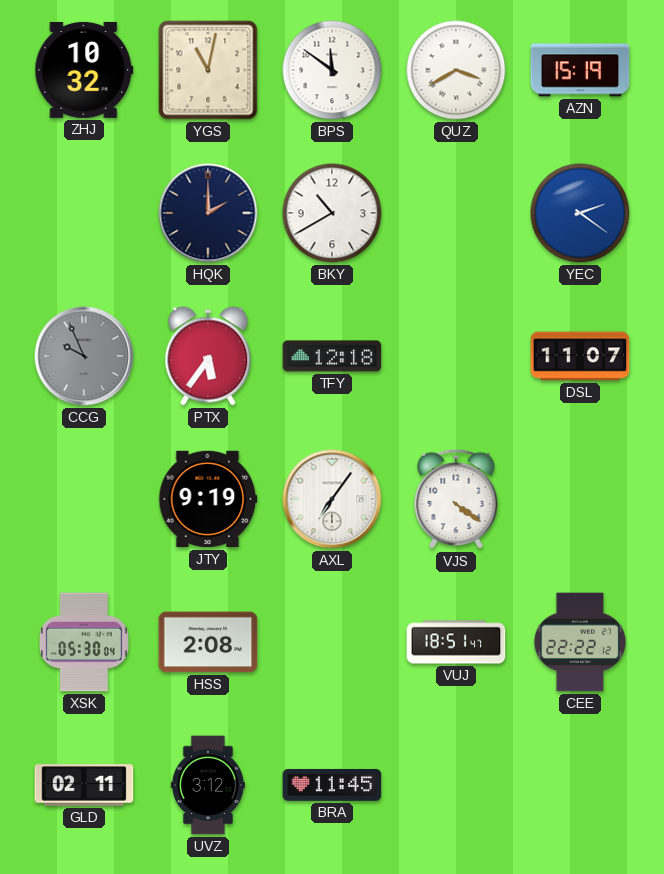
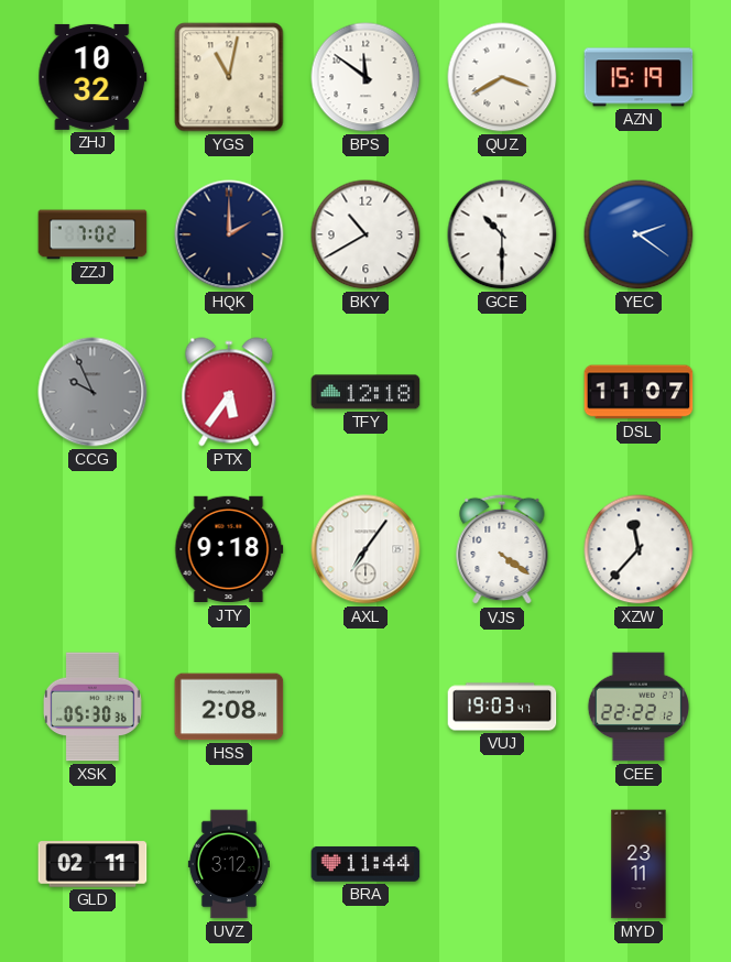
ZZJ: none -> 7:02
GCE: none -> 10:30
JTY: 9:19 -> 9:18
XZW: none -> 11:37
XSK: 05:30:04 -> 05:30:36
VUJ: 18:51 -> 19:03
BRA: 11:45 -> 11:44
MYD: none -> 23:11
